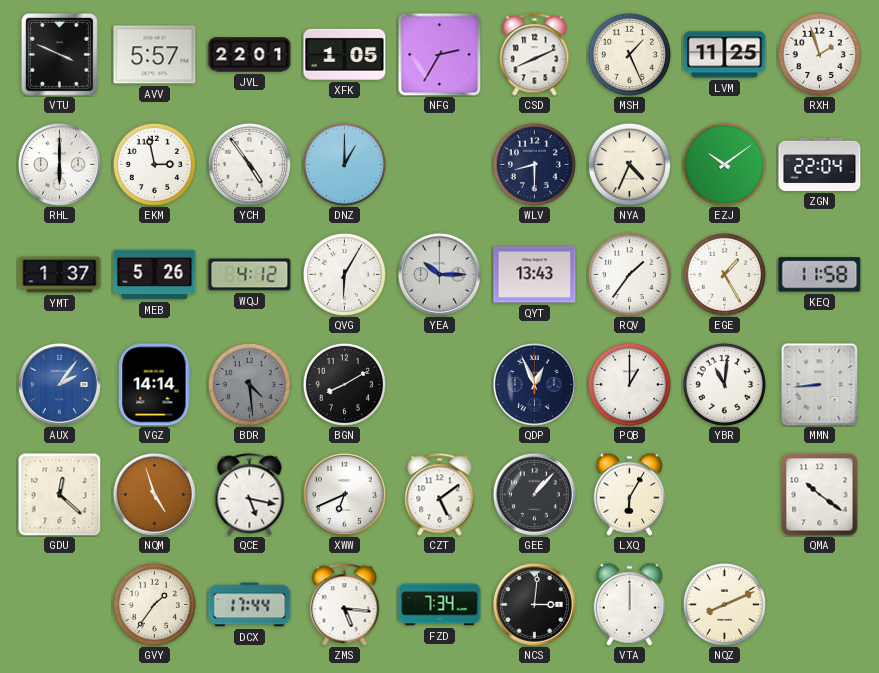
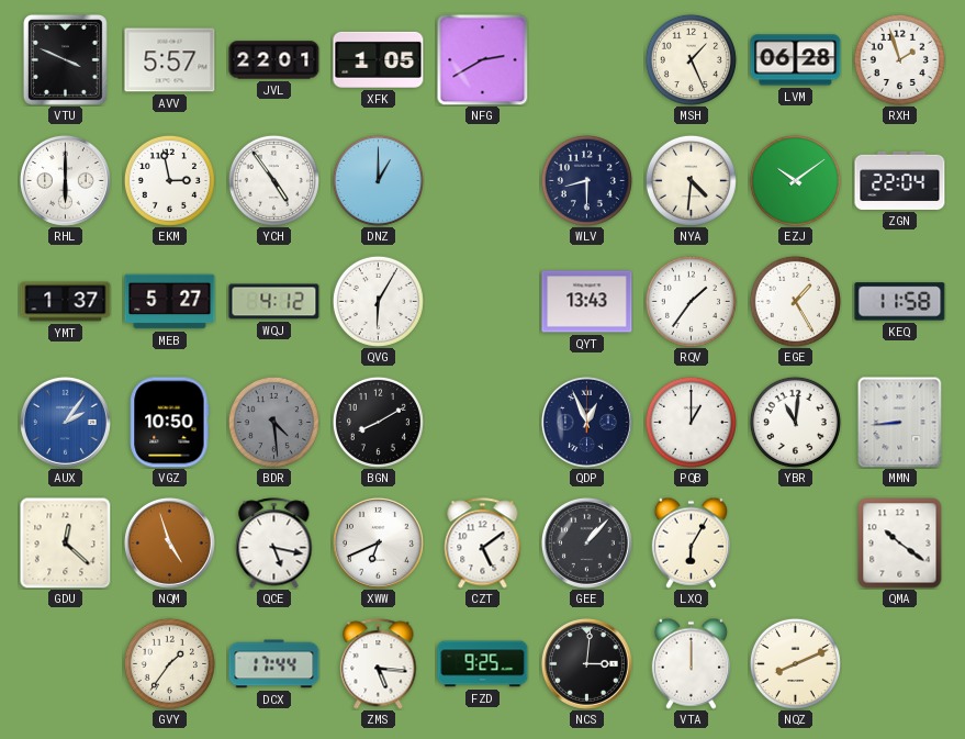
NFG: 2:35 -> 2:40
CSD: 8:11 -> none
LVM: 11:25 -> 06:28
NYA: 4:34 -> 4:31
MEB: 5:26 -> 5:27
YEA: 10:15 -> none
VGZ: 14:14 -> 10:50
FZD: 7:34 -> 9:25
